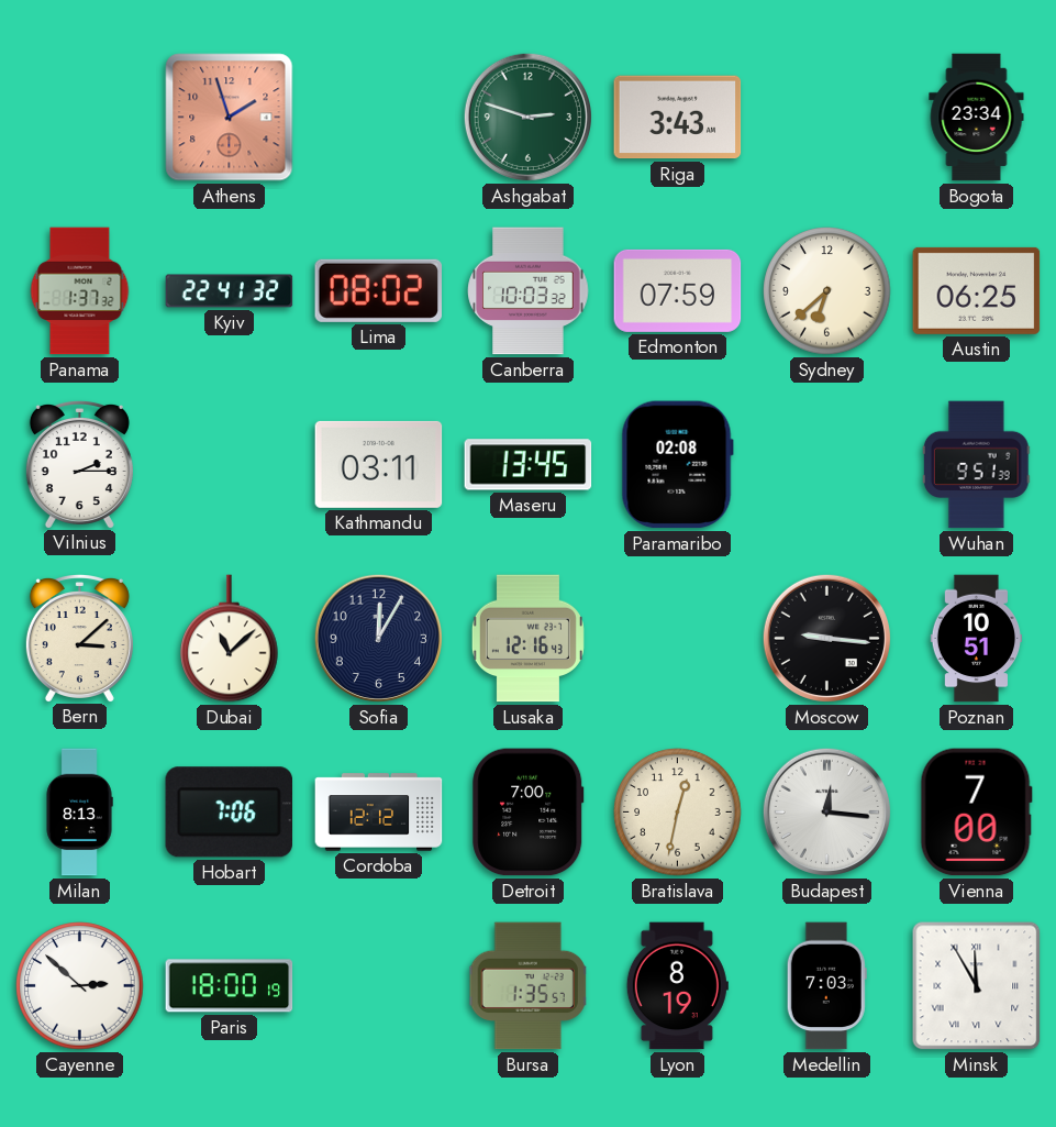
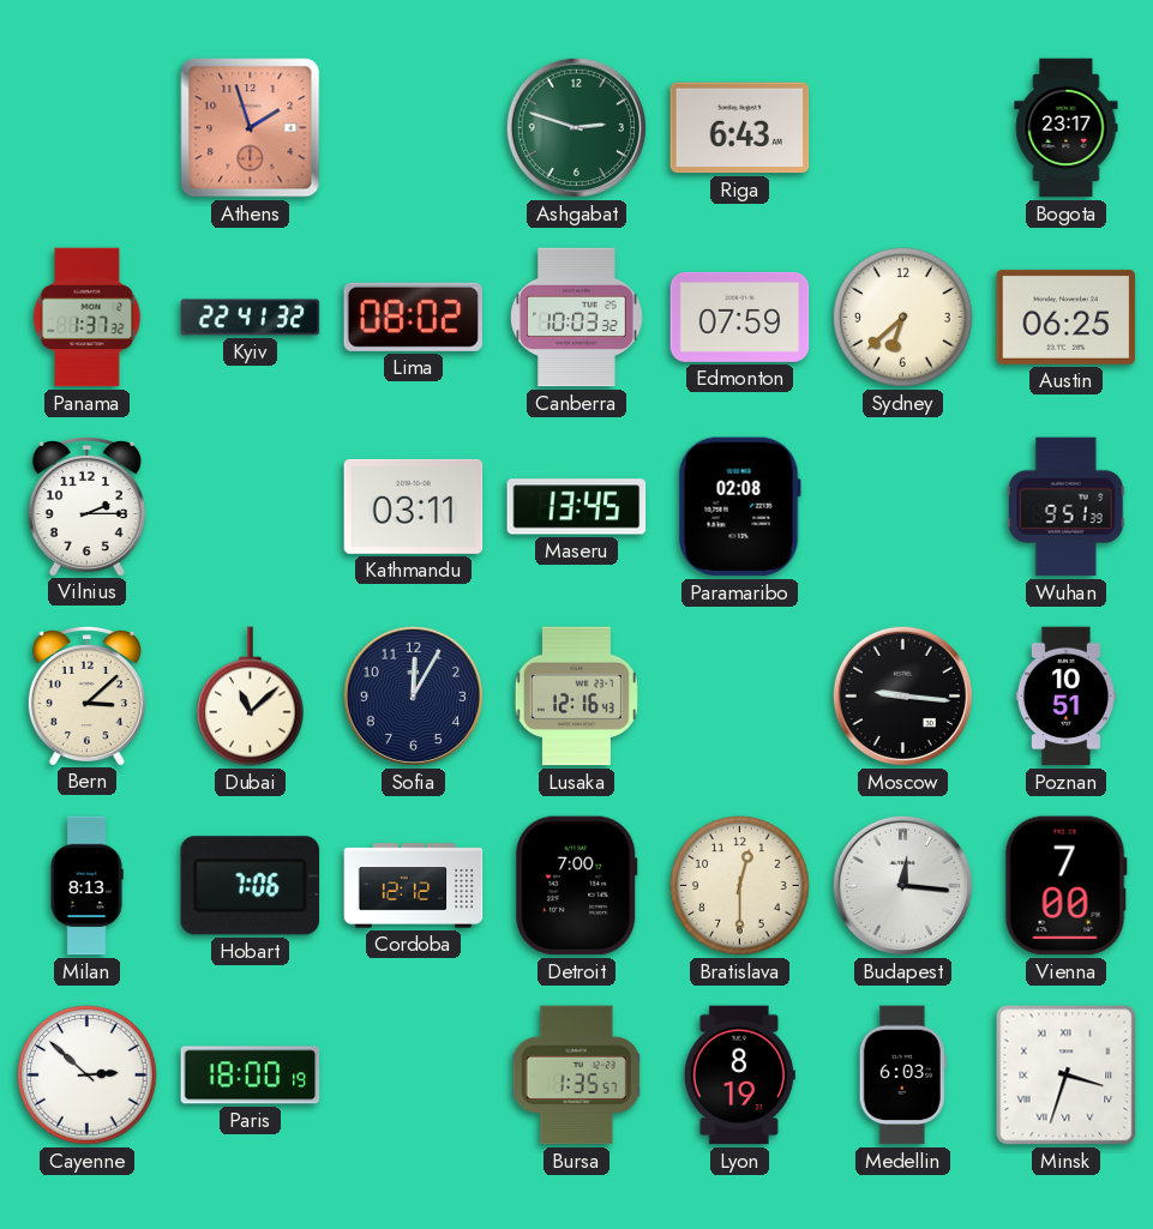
Riga: 3:43 -> 6:43
Bogota: 23:34 -> 23:17
Bratislava: 12:32 -> 12:30
Medellin: 7:03 -> 6:03
Minsk: 11:55 -> 3:33
